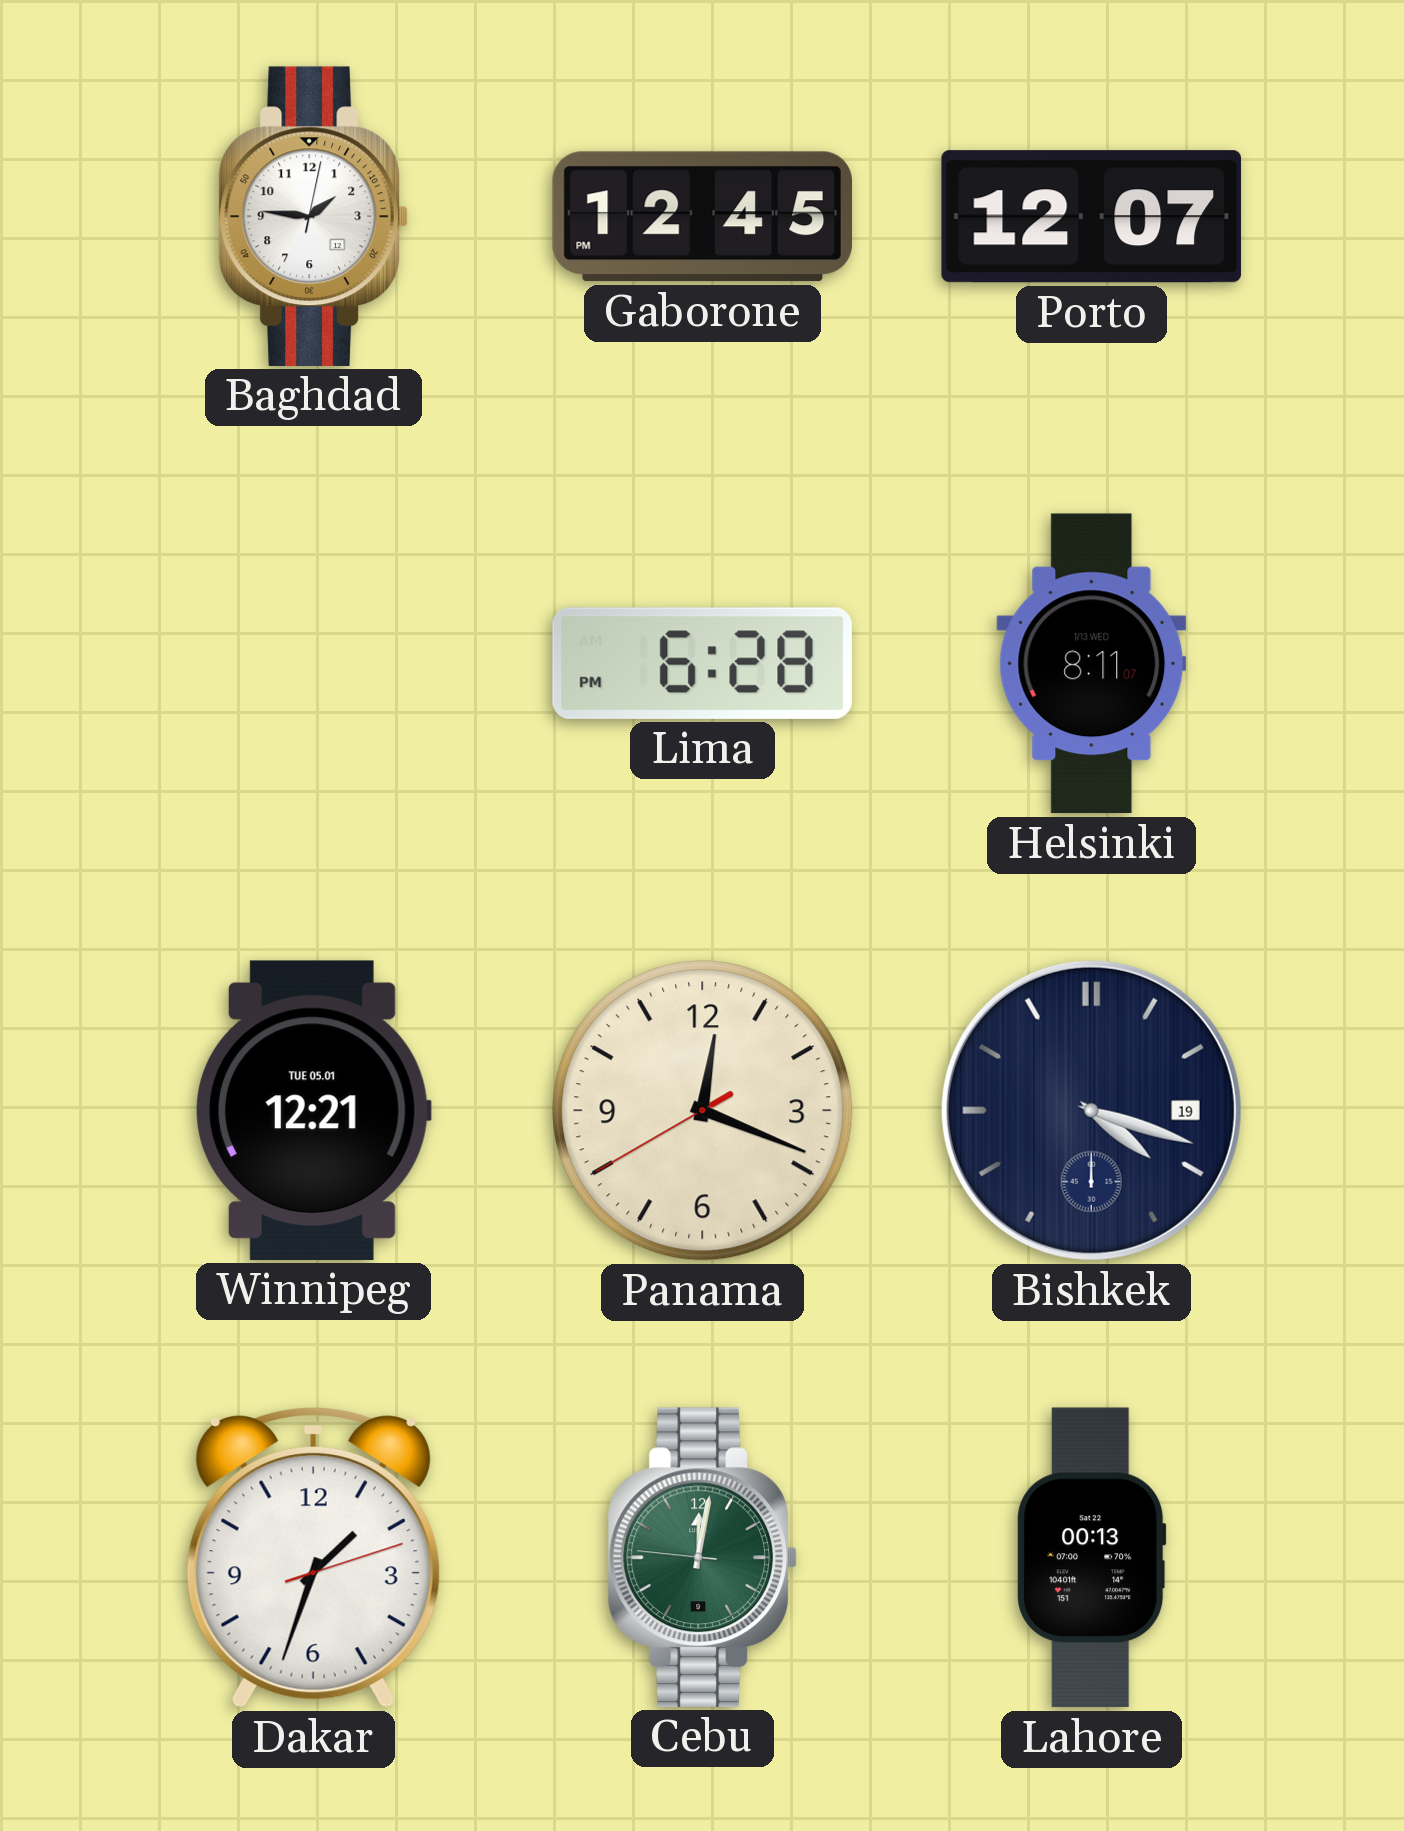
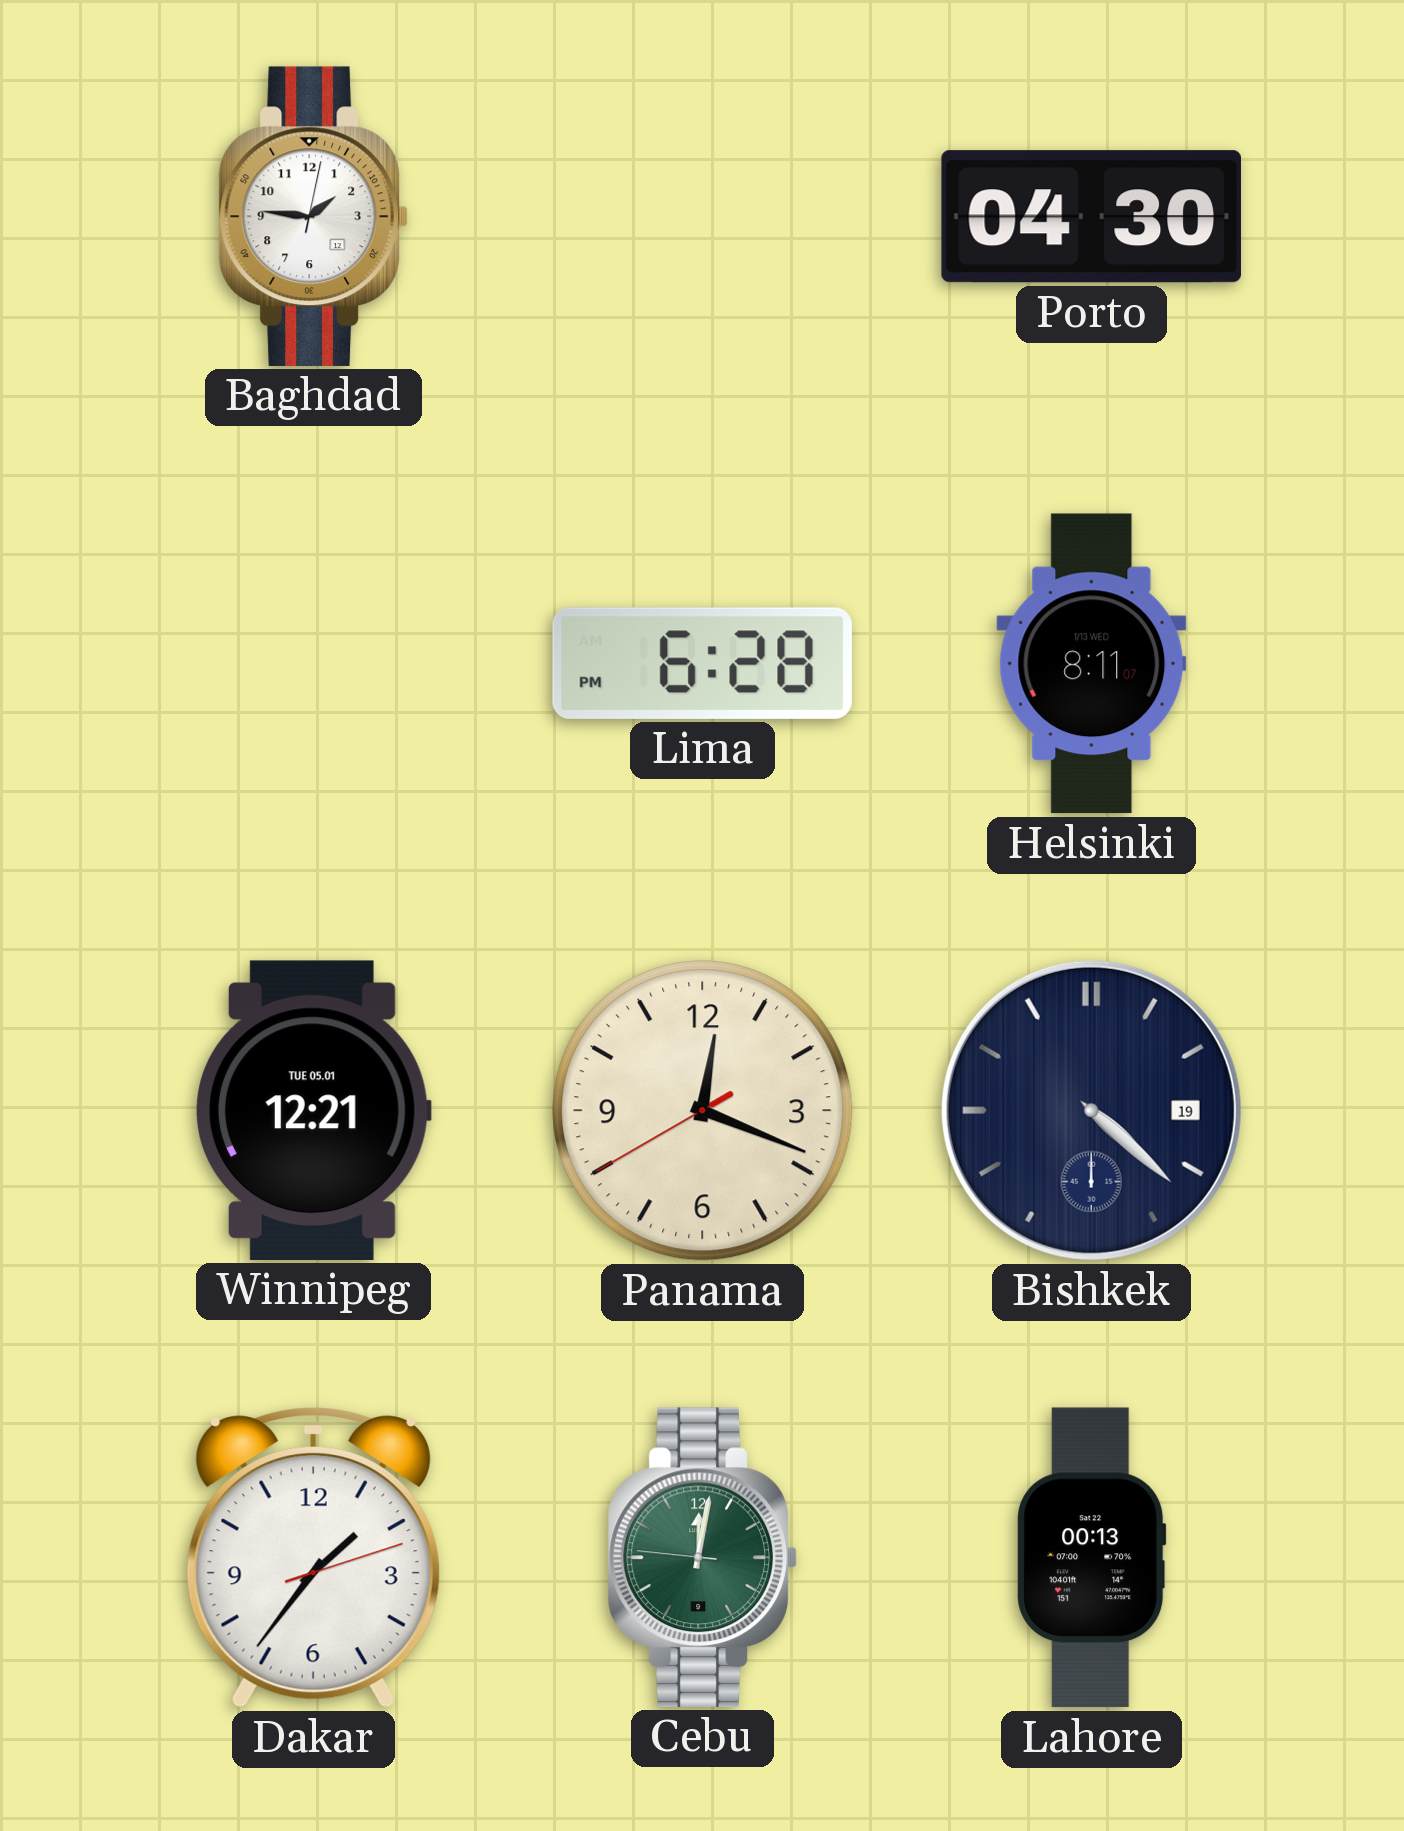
Gaborone: 12:45 -> none
Porto: 12:07 -> 04:30
Bishkek: 4:18 -> 4:22
Dakar: 1:33 -> 1:36
